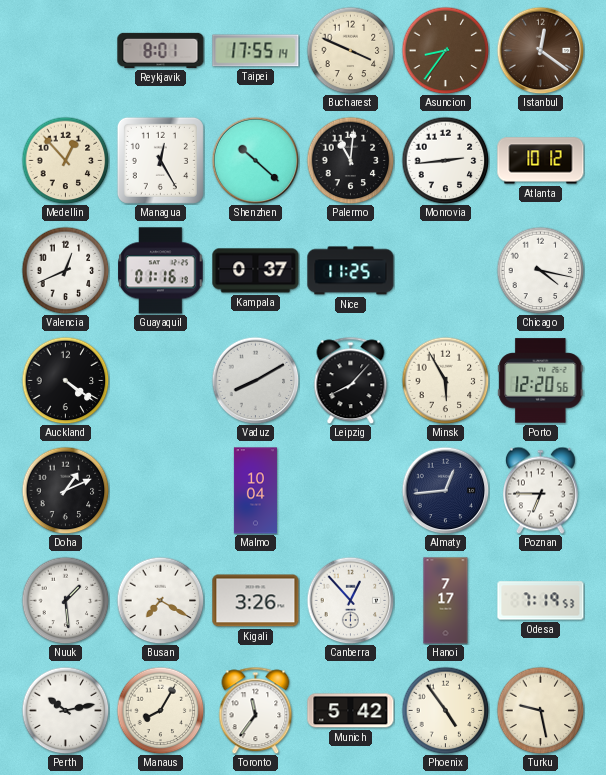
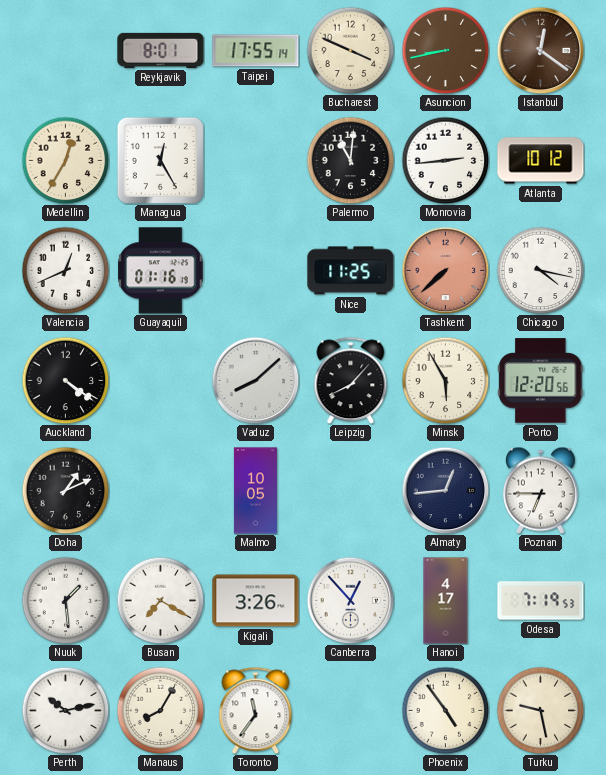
Asuncion: 8:36 -> 8:43
Medellin: 12:53 -> 12:35
Shenzhen: 10:22 -> none
Kampala: 0:37 -> none
Tashkent: none -> 7:38
Vaduz: 8:10 -> 8:08
Malmo: 10:04 -> 10:05
Hanoi: 7:17 -> 4:17
Munich: 5:42 -> none
